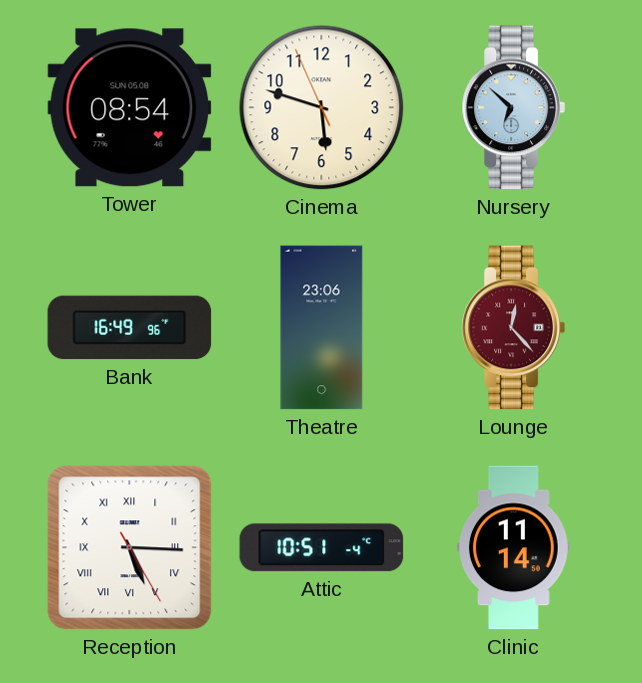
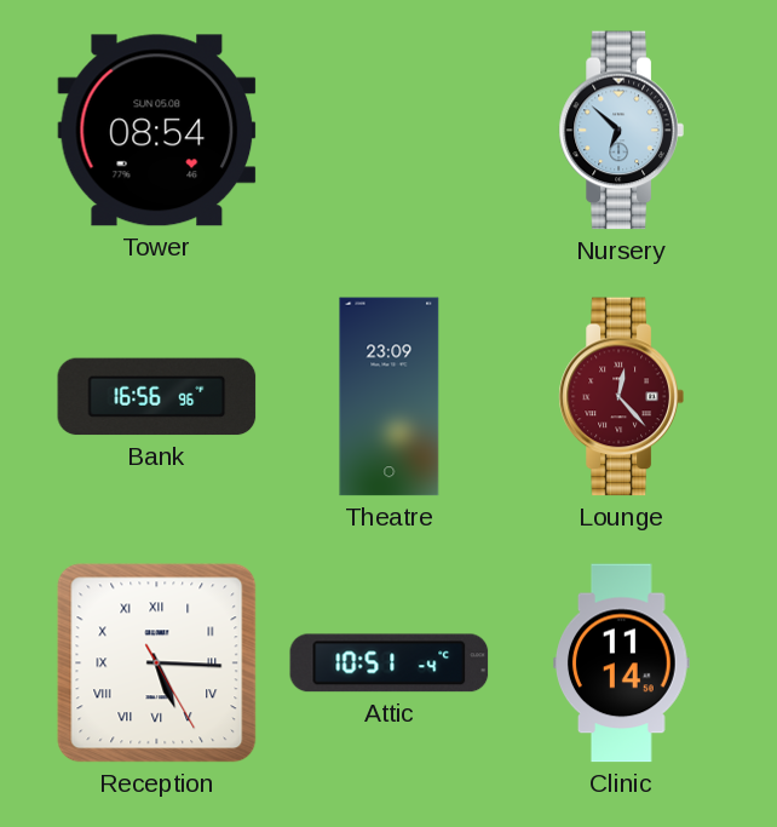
Cinema: 5:47 -> none
Bank: 16:49 -> 16:56
Theatre: 23:06 -> 23:09
